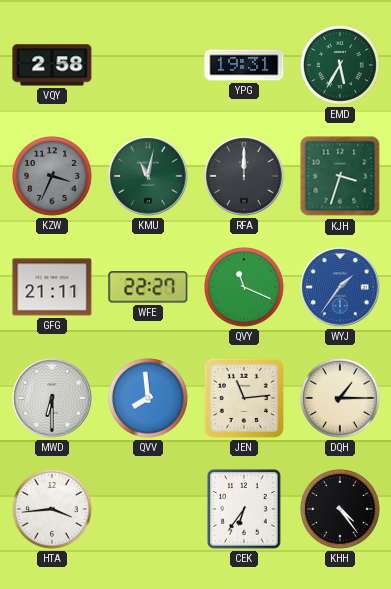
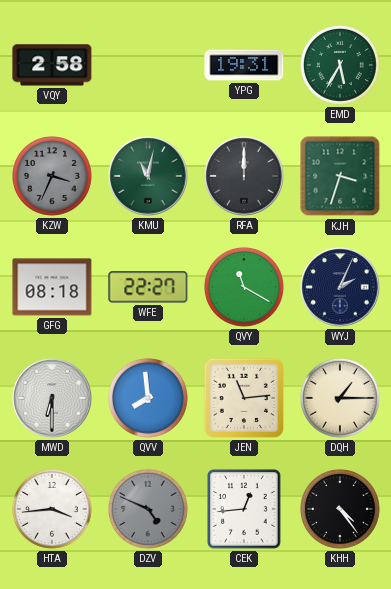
GFG: 21:11 -> 08:18
QVY: 11:19 -> 11:20
WYJ: 1:36 -> 2:04
WYJ dial: blue -> navy
DZV: none -> 4:49
CEK: 6:36 -> 12:44
